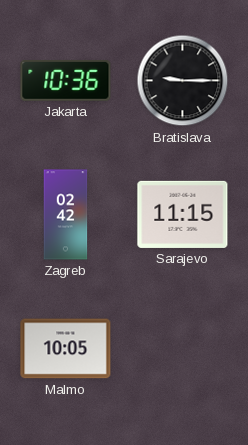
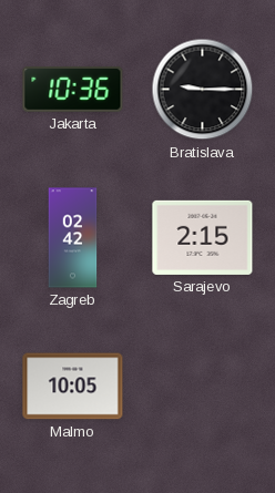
Sarajevo: 11:15 -> 2:15
